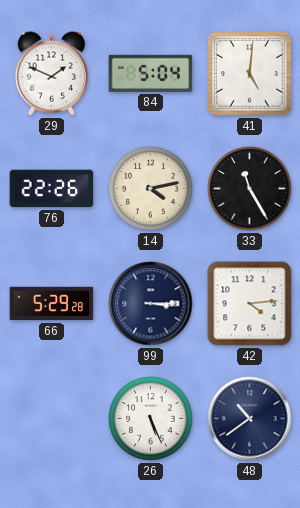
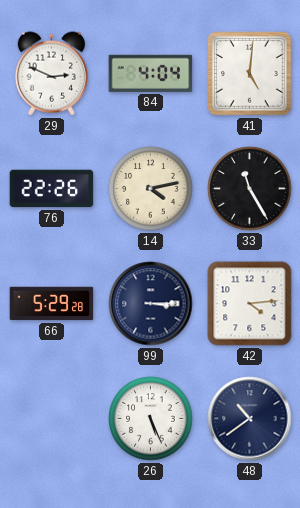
29: 1:49 -> 2:49
84: 5:04 -> 4:04
